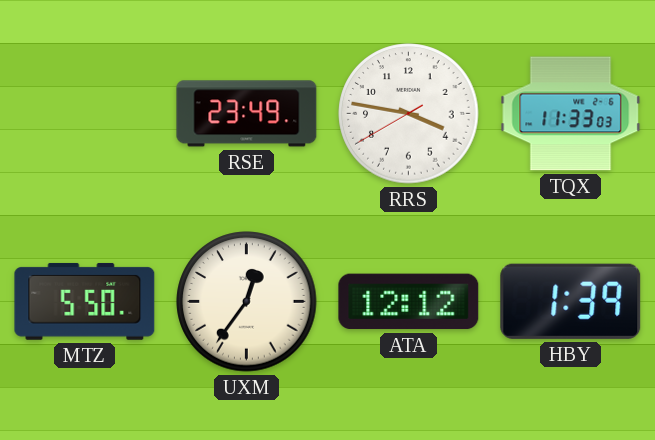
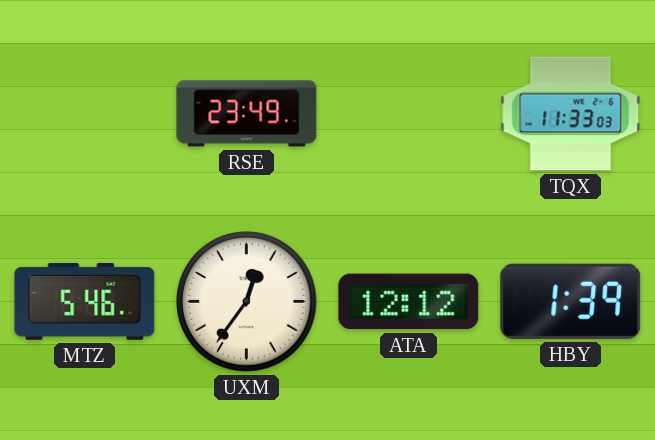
RRS: 3:46 -> none
MTZ: 5:50 -> 5:46
